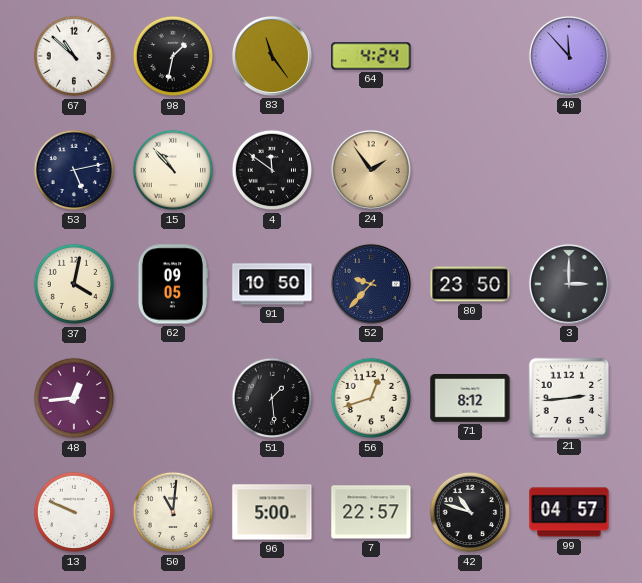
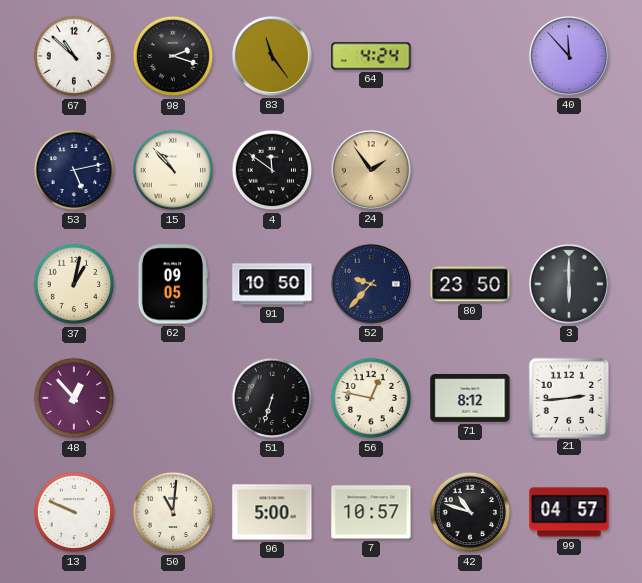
98: 1:32 -> 2:18
37: 4:02 -> 1:02
3: 3:00 -> 6:00
48: 12:44 -> 12:53
51: 1:29 -> 6:33
56: 12:42 -> 12:47
7: 22:57 -> 10:57
